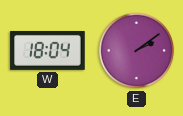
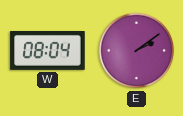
W: 18:04 -> 08:04
